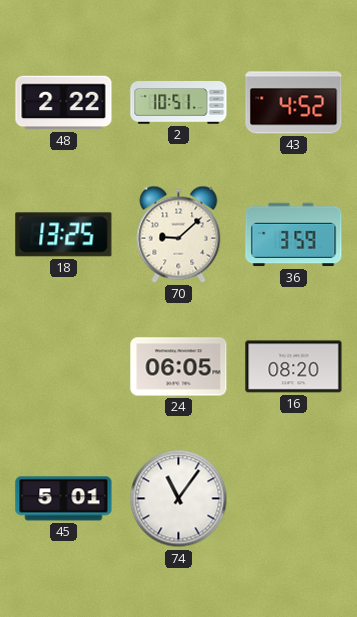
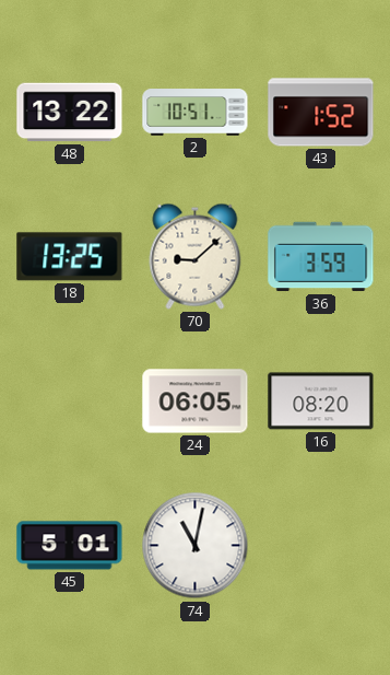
48: 2:22 -> 13:22
43: 4:52 -> 1:52
74: 11:06 -> 11:02
